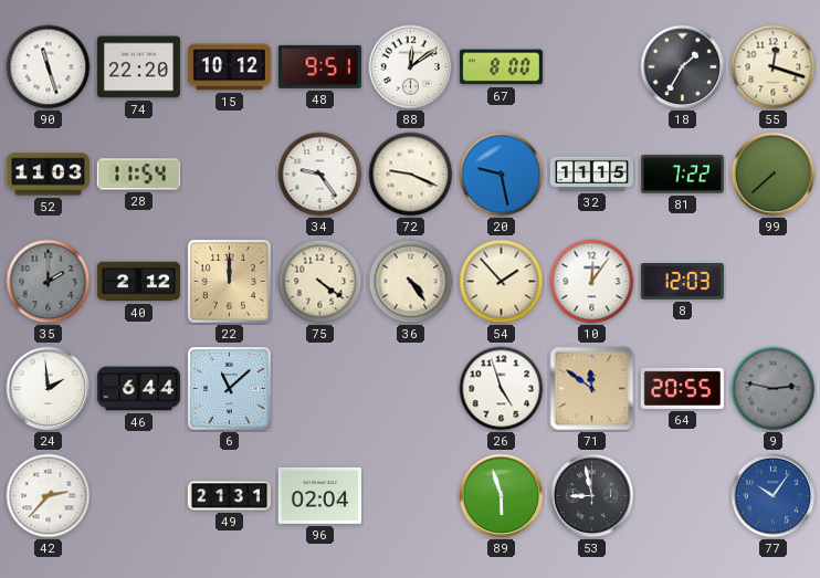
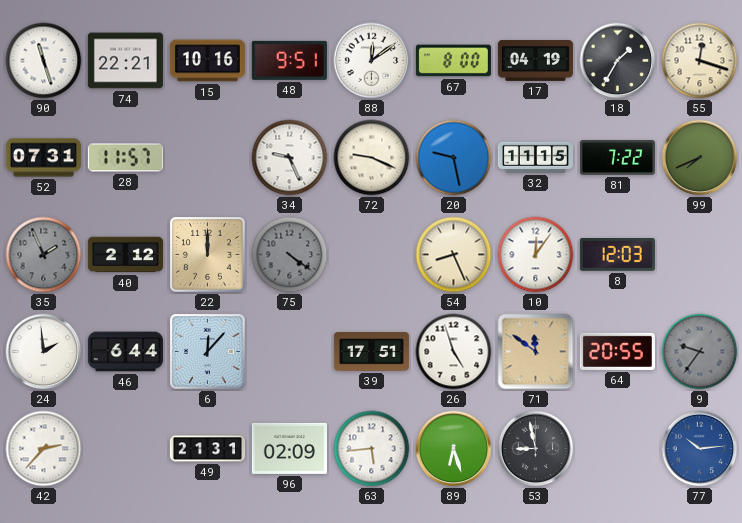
74: 22:20 -> 22:21
15: 10:12 -> 10:16
17: none -> 04:19
52: 11:03 -> 07:31
28: 11:54 -> 11:57
34: 9:24 -> 9:26
99: 7:38 -> 7:41
35: 2:00 -> 1:56
75 dial: cream -> grey
36: 4:24 -> none
54: 1:53 -> 8:26
6: 11:08 -> 12:07
39: none -> 17:51
9: 2:47 -> 9:36
96: 02:04 -> 02:09
63: none -> 5:44
89: 5:57 -> 6:27
77: 10:06 -> 10:14
